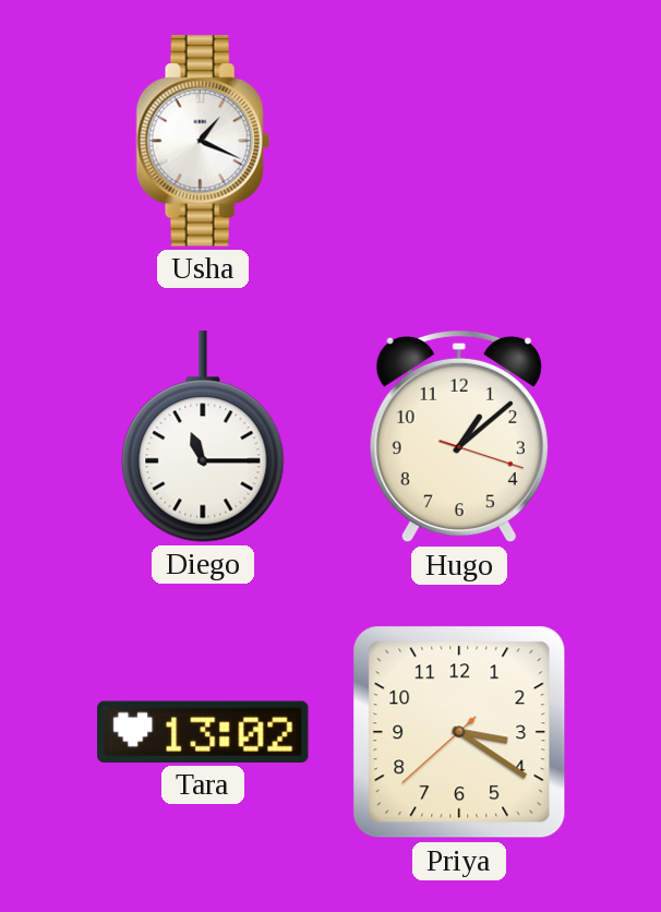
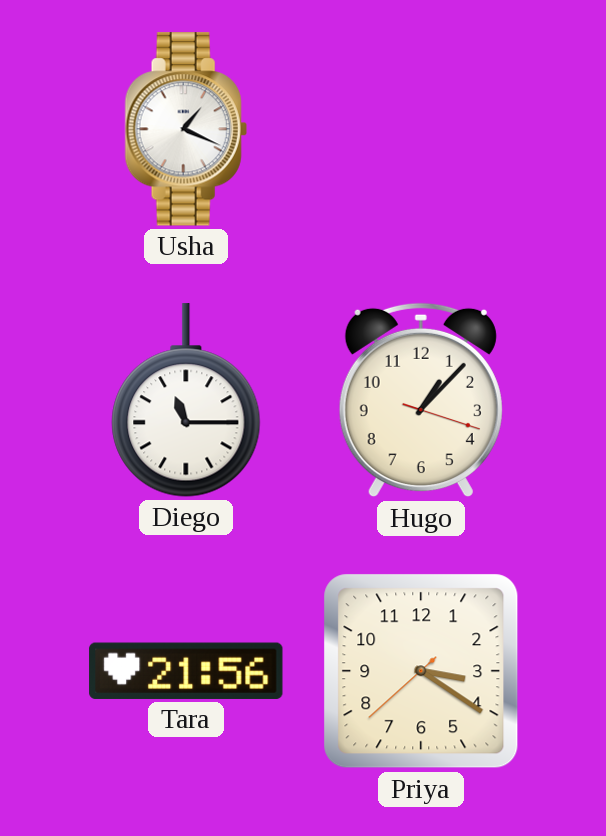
Hugo: 1:08 -> 1:07
Tara: 13:02 -> 21:56
